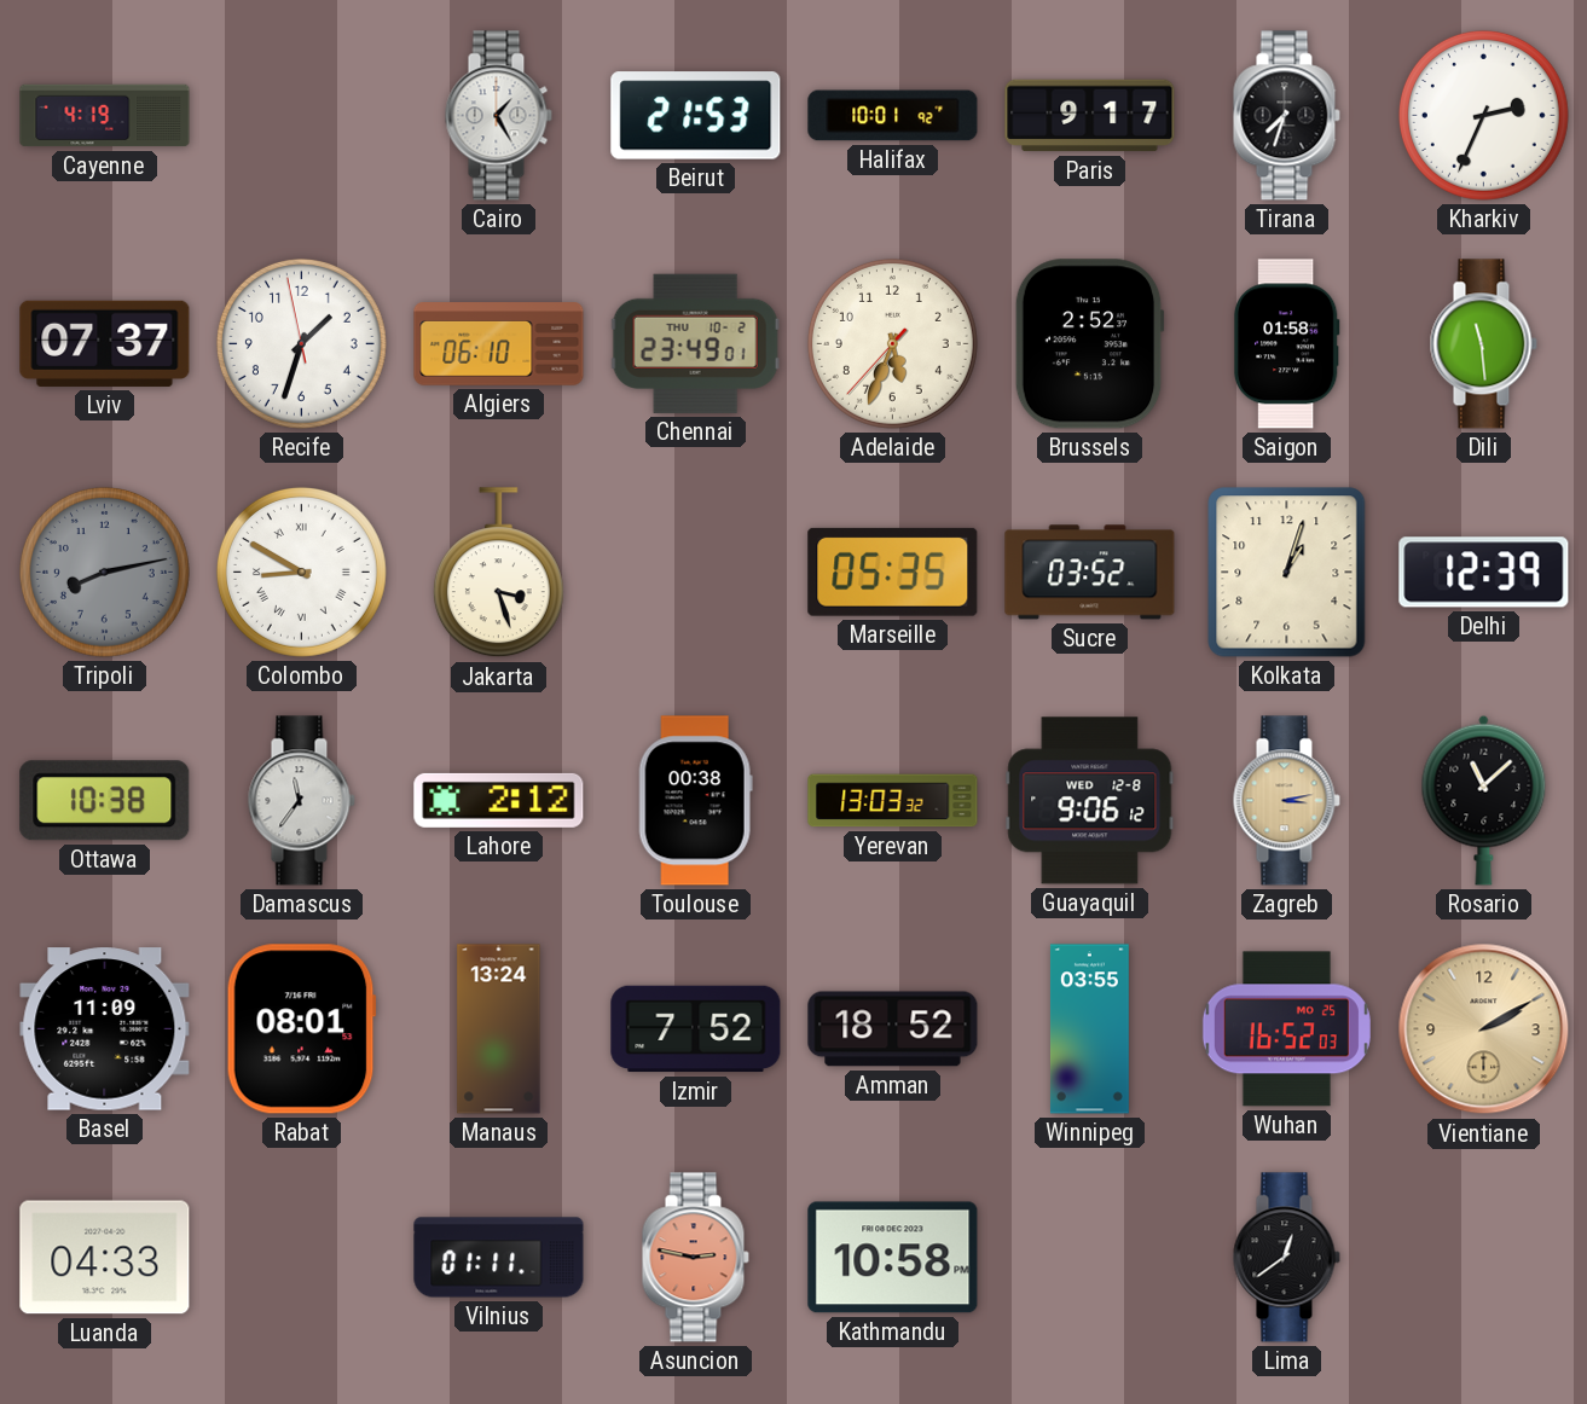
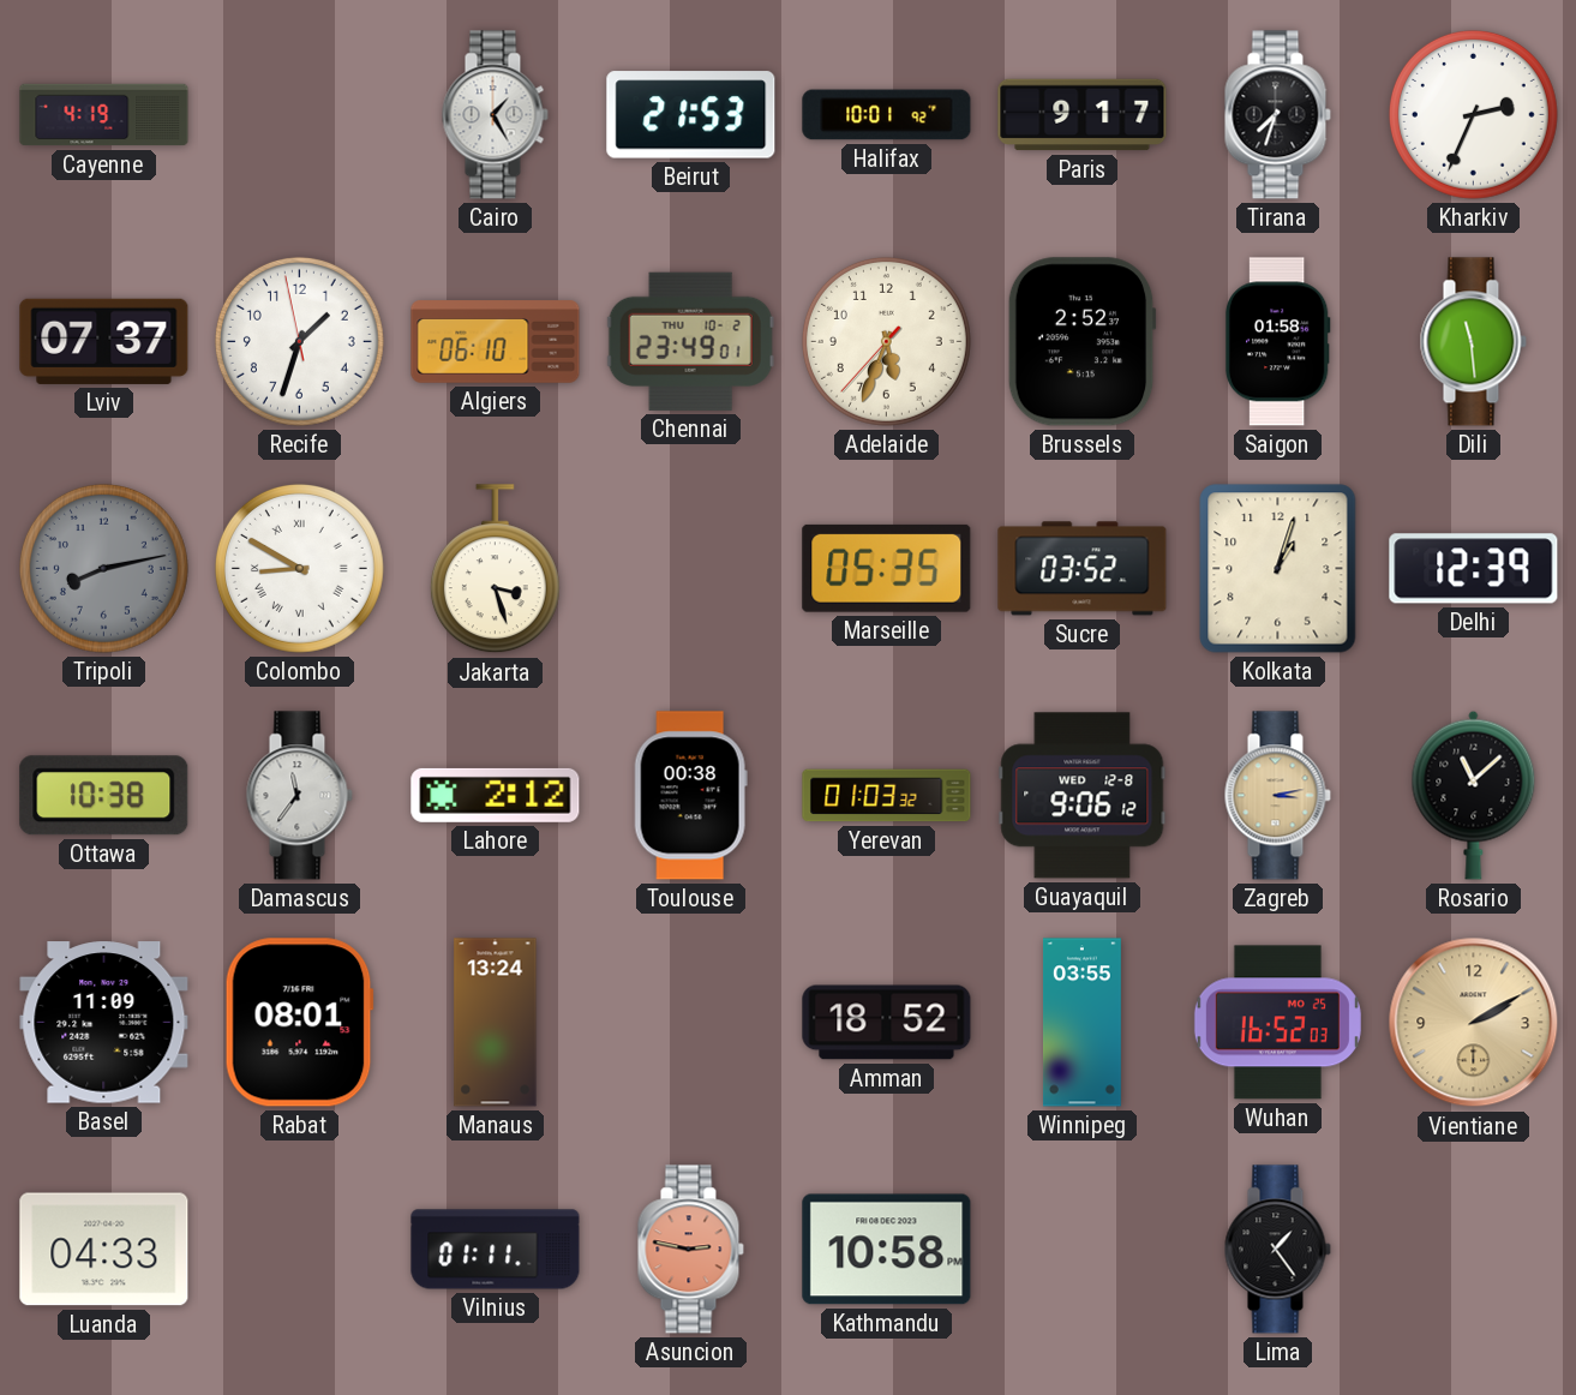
Yerevan: 13:03 -> 01:03
Izmir: 7:52 -> none
Lima: 12:39 -> 1:24
